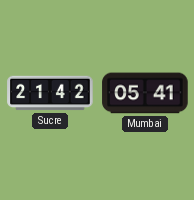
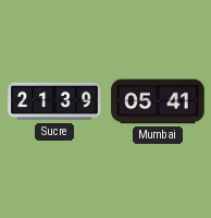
Sucre: 21:42 -> 21:39
